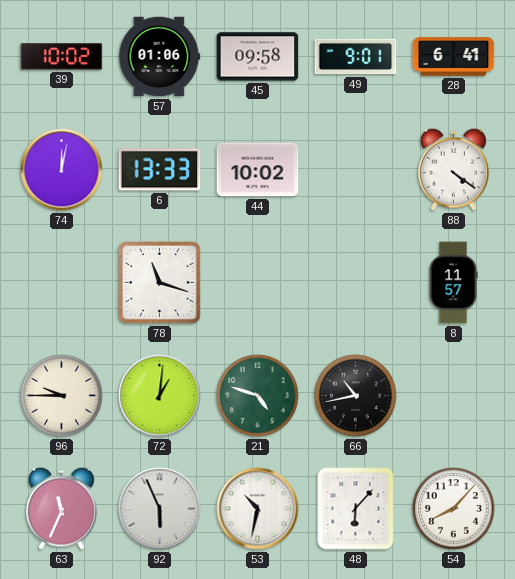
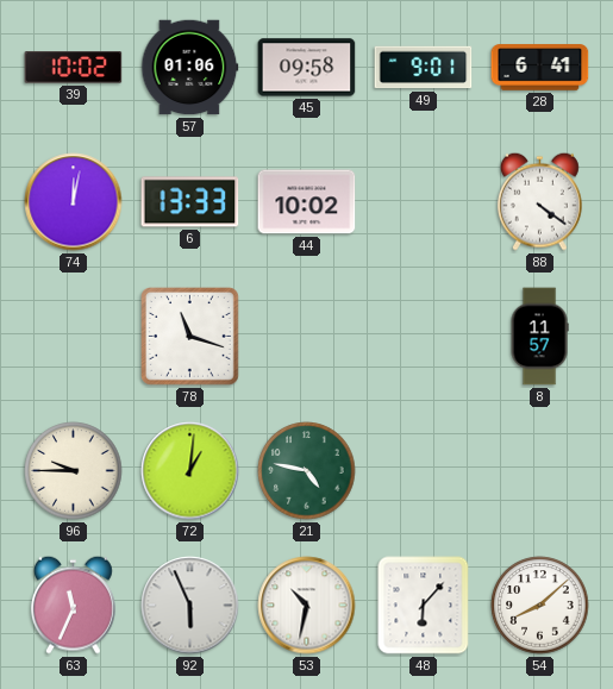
21: 4:48 -> 4:47
66: 10:43 -> none
54: 8:07 -> 8:08
